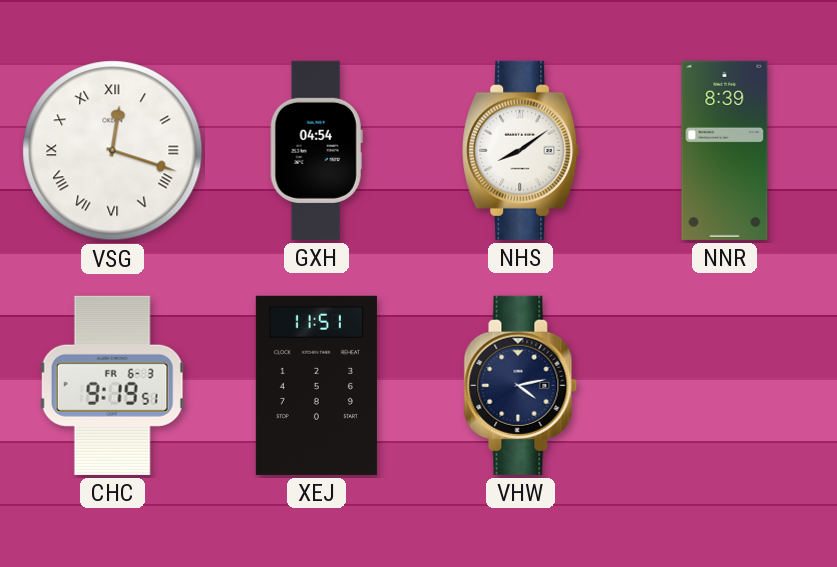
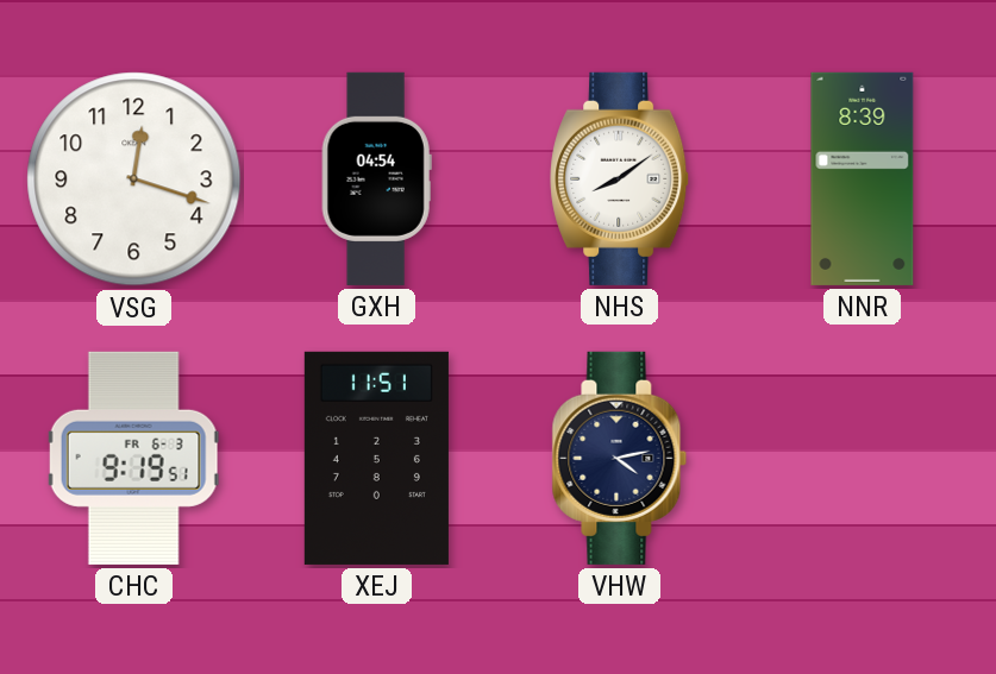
VSG numerals: Roman -> Arabic
